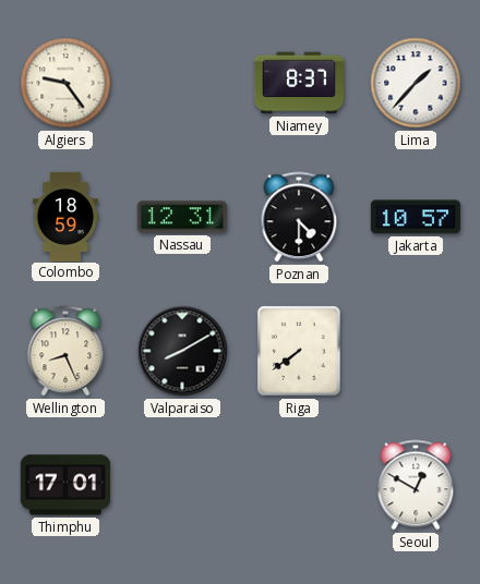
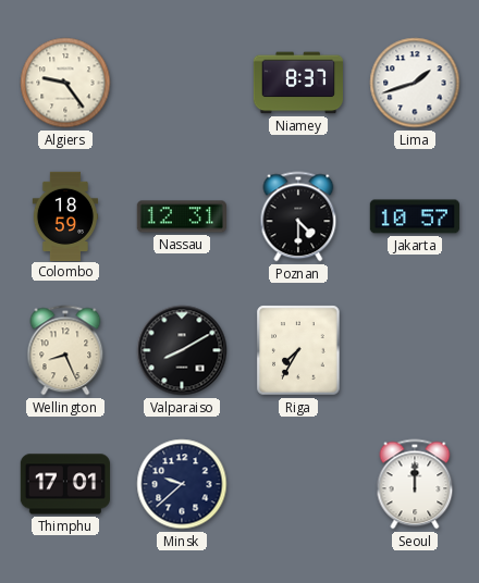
Lima: 1:37 -> 1:42
Riga: 7:39 -> 7:35
Minsk: none -> 9:38
Seoul: 12:50 -> 12:00
